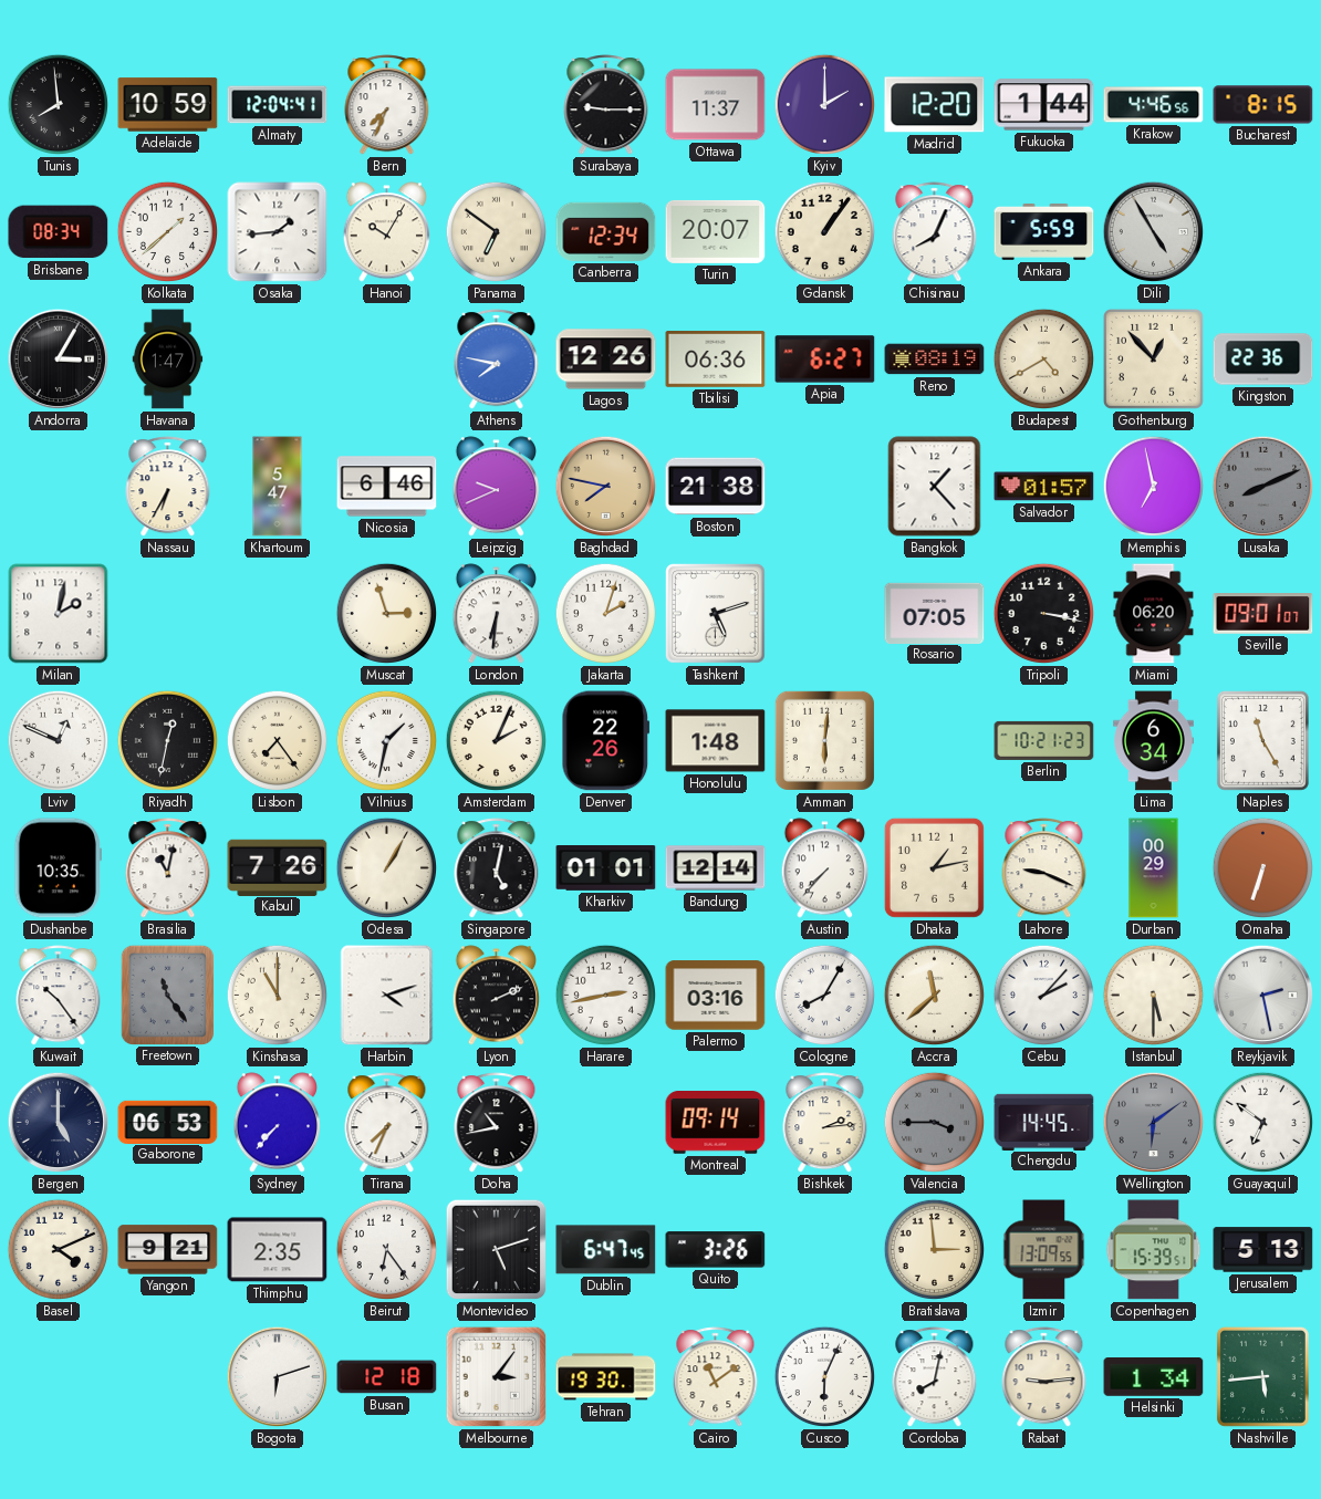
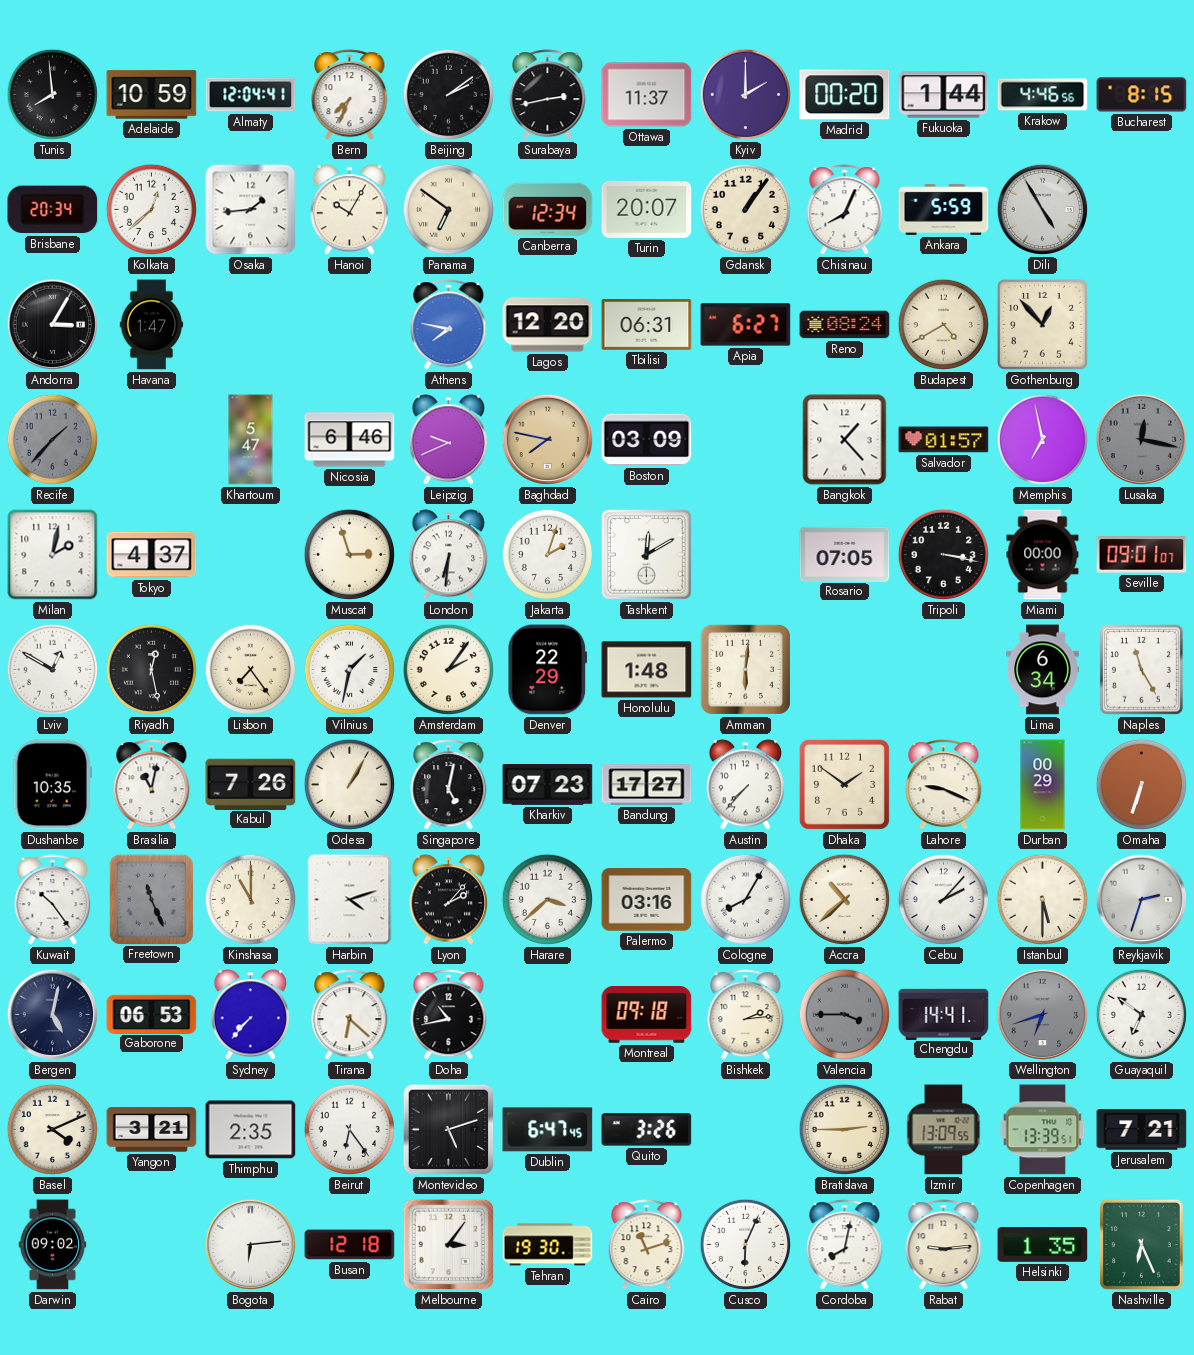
Beijing: none -> 2:09
Surabaya: 9:15 -> 2:43
Madrid: 12:20 -> 00:20
Brisbane: 08:34 -> 20:34
Kolkata: 1:38 -> 12:38
Lagos: 12:26 -> 12:20
Tbilisi: 06:36 -> 06:31
Reno: 08:19 -> 08:24
Kingston: 22:36 -> none
Recife: none -> 1:37
Nassau: 6:35 -> none
Boston: 21:38 -> 03:09
Lusaka: 8:11 -> 12:17
Tokyo: none -> 4:37
Tashkent: 5:12 -> 12:10
Miami: 06:20 -> 00:00
Lviv: 12:49 -> 12:50
Riyadh: 12:32 -> 12:28
Amsterdam: 2:04 -> 2:06
Denver: 22:26 -> 22:29
Berlin: 10:21 -> none
Kharkiv: 01:01 -> 07:23
Bandung: 12:14 -> 17:27
Dhaka: 1:13 -> 1:51
Freetown: 11:24 -> 11:26
Lyon: 2:11 -> 2:07
Harare: 2:43 -> 3:38
Accra: 11:38 -> 10:38
Reykjavik: 2:28 -> 2:33
Bergen: 5:00 -> 5:02
Tirana: 7:34 -> 6:22
Montreal: 09:14 -> 09:18
Chengdu: 14:45 -> 14:41
Wellington: 6:09 -> 6:42
Yangon: 9:21 -> 3:21
Bratislava: 2:59 -> 2:45
Copenhagen: 15:39 -> 13:39
Jerusalem: 5:13 -> 7:21
Darwin: none -> 09:02
Bogota: 6:12 -> 6:14
Cairo: 11:09 -> 11:12
Helsinki: 1:34 -> 1:35
Nashville: 5:44 -> 6:26
